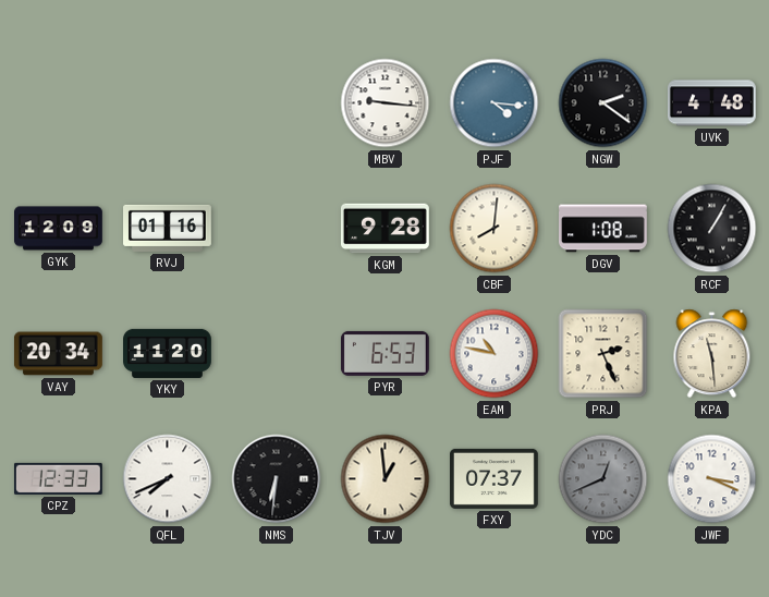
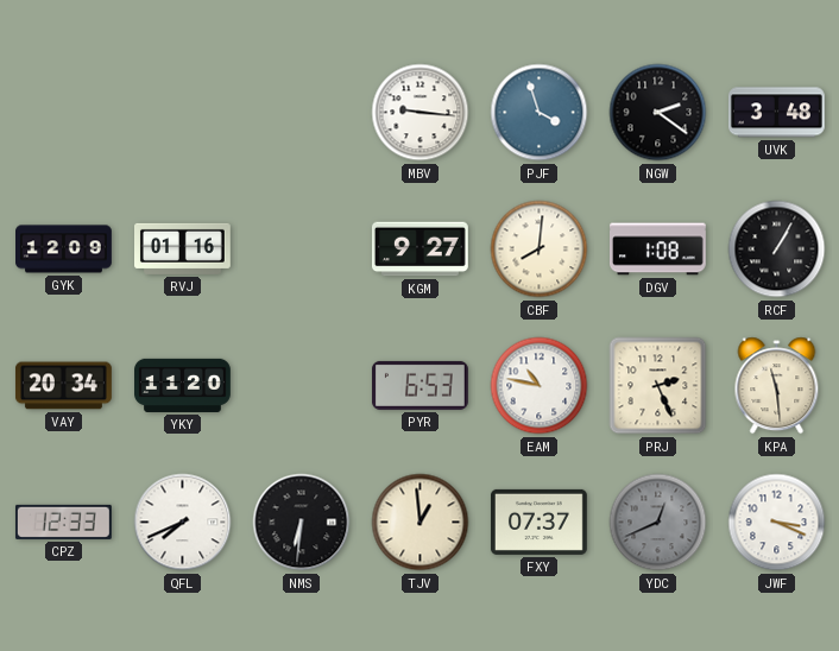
PJF: 4:16 -> 3:57
UVK: 4:48 -> 3:48
KGM: 9:28 -> 9:27
